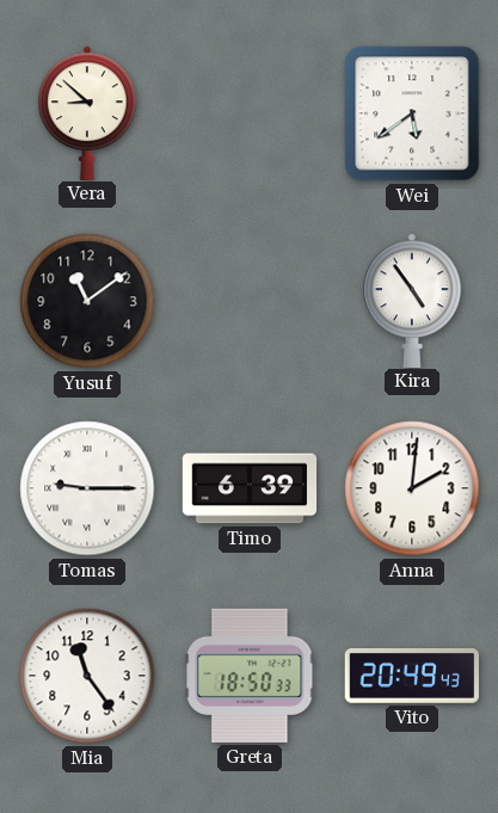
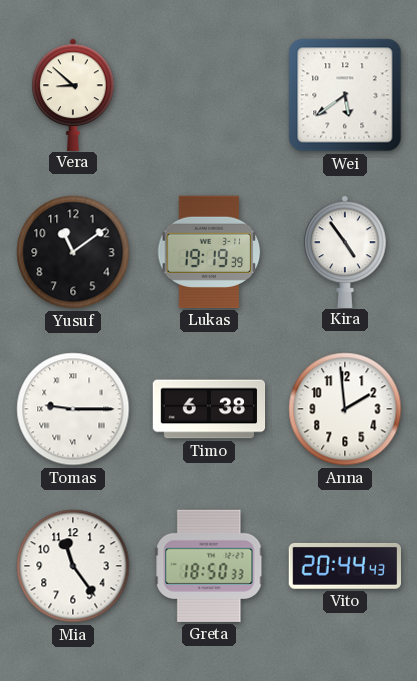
Lukas: none -> 19:19
Timo: 6:39 -> 6:38
Anna: 2:01 -> 1:59
Vito: 20:49 -> 20:44
